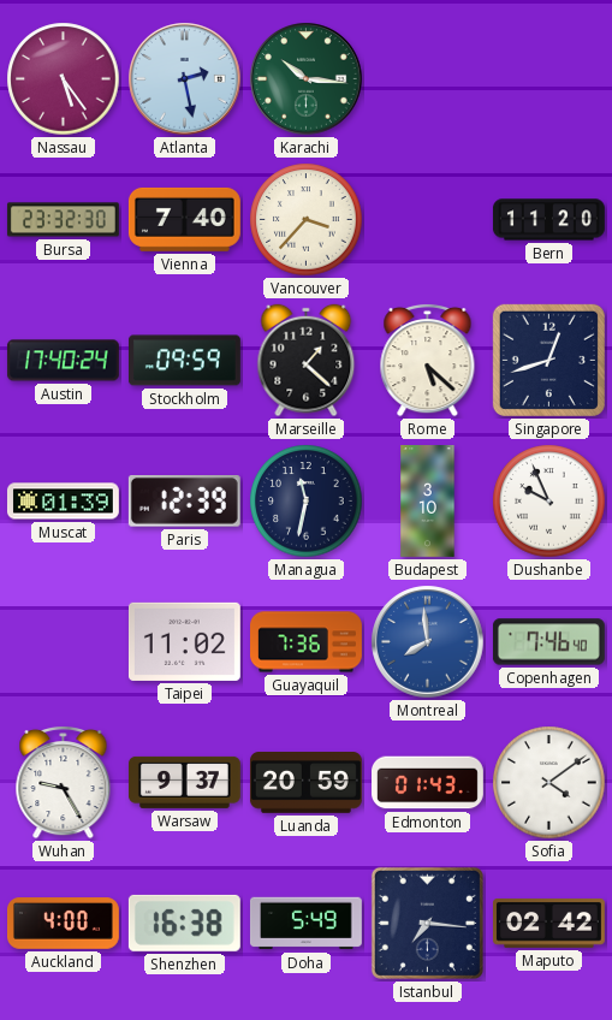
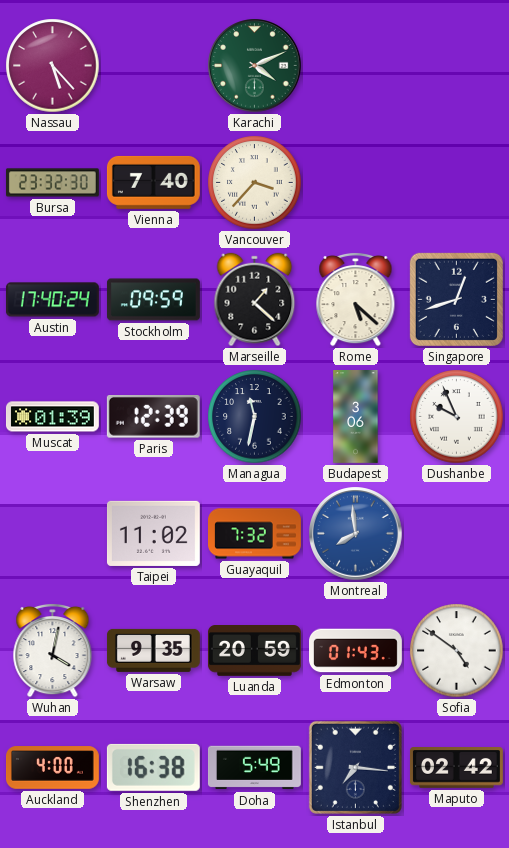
Nassau: 5:24 -> 5:23
Atlanta: 2:28 -> none
Karachi: 10:16 -> 4:11
Bern: 11:20 -> none
Budapest: 3:10 -> 3:06
Guayaquil: 7:36 -> 7:32
Copenhagen: 7:46 -> none
Wuhan: 9:25 -> 4:02
Warsaw: 9:37 -> 9:35
Sofia: 4:09 -> 4:51
